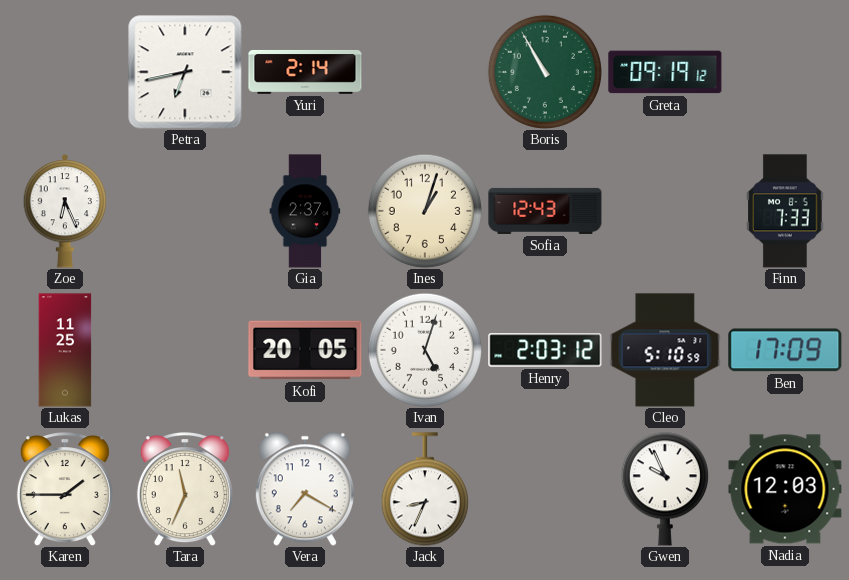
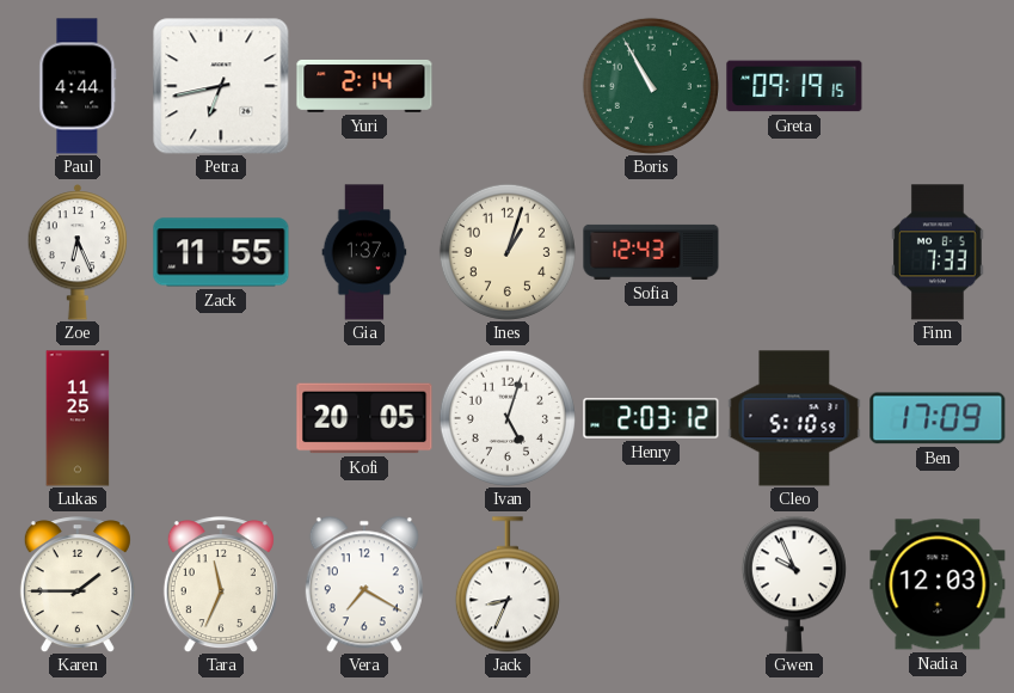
Paul: none -> 4:44
Greta: 09:19:12 -> 09:19:15
Zack: none -> 11:55
Gia: 2:37 -> 1:37
